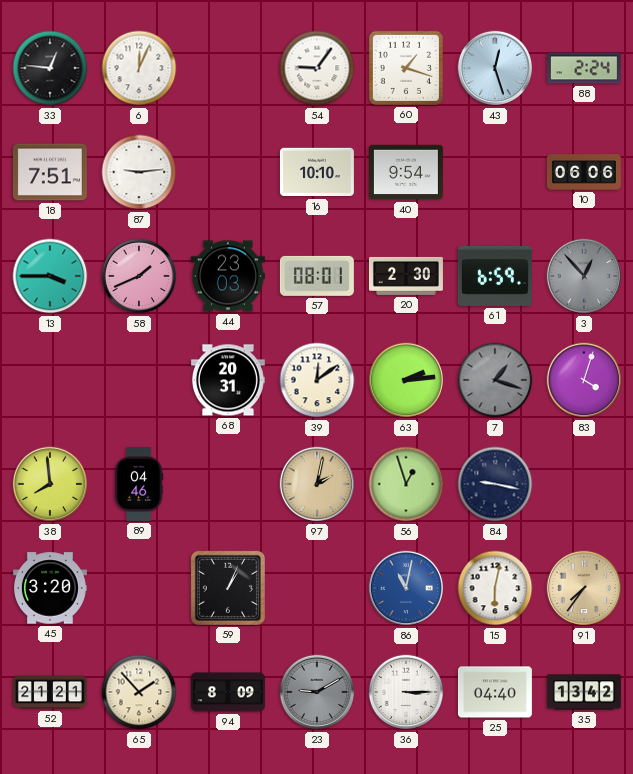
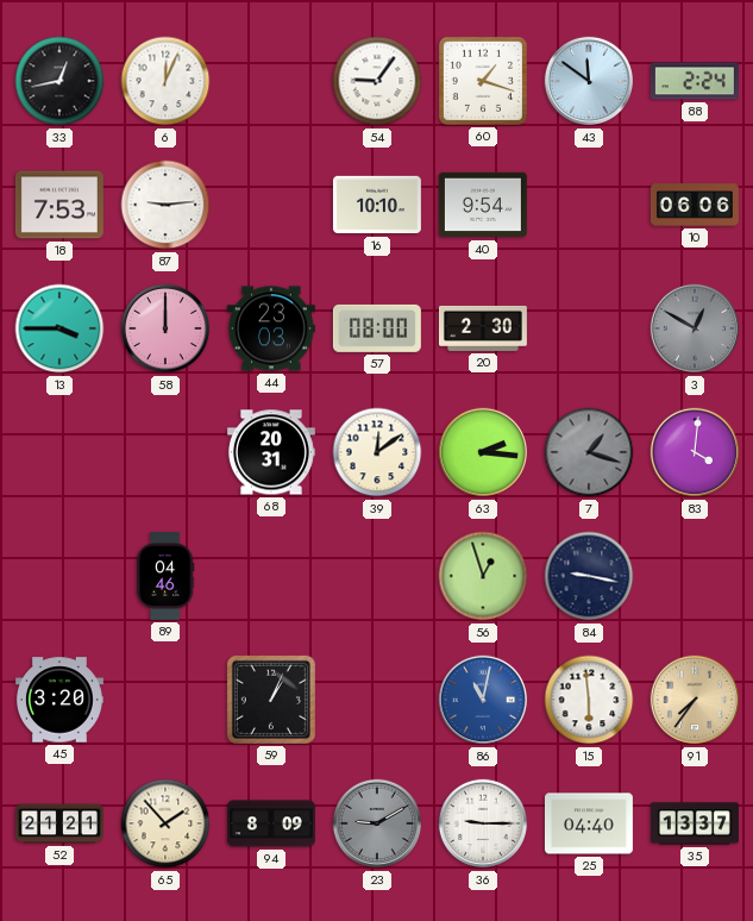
33: 12:46 -> 12:43
43: 12:27 -> 11:51
18: 7:51 -> 7:53
58: 1:41 -> 12:00
57: 08:01 -> 08:00
61: 6:59 -> none
3: 12:53 -> 12:50
63: 2:14 -> 2:16
83: 4:03 -> 4:01
38: 7:59 -> none
97: 2:02 -> none
15: 6:02 -> 5:59
36: 3:15 -> 9:15
35: 13:42 -> 13:37
